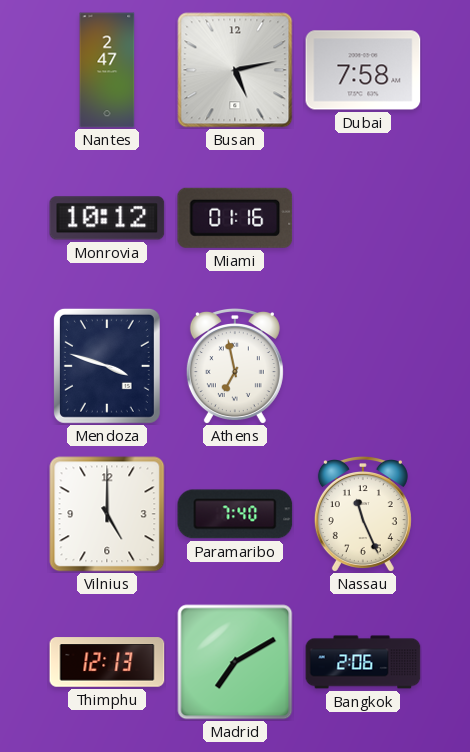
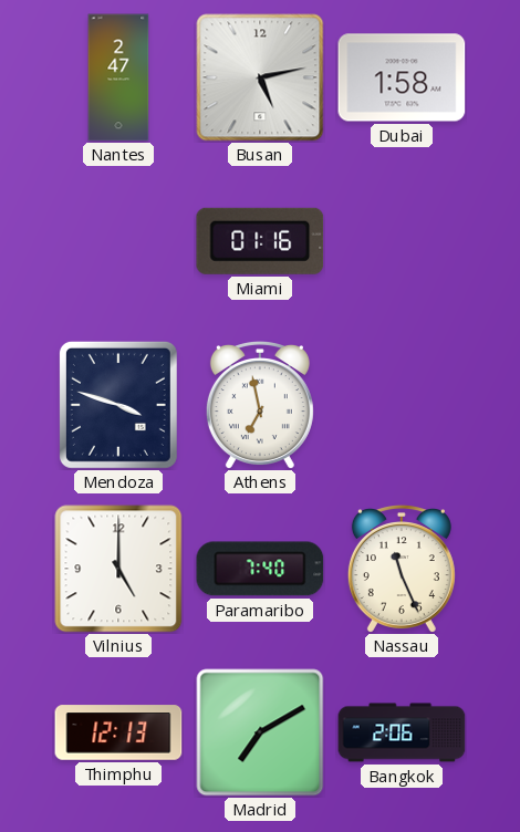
Dubai: 7:58 -> 1:58
Monrovia: 10:12 -> none
